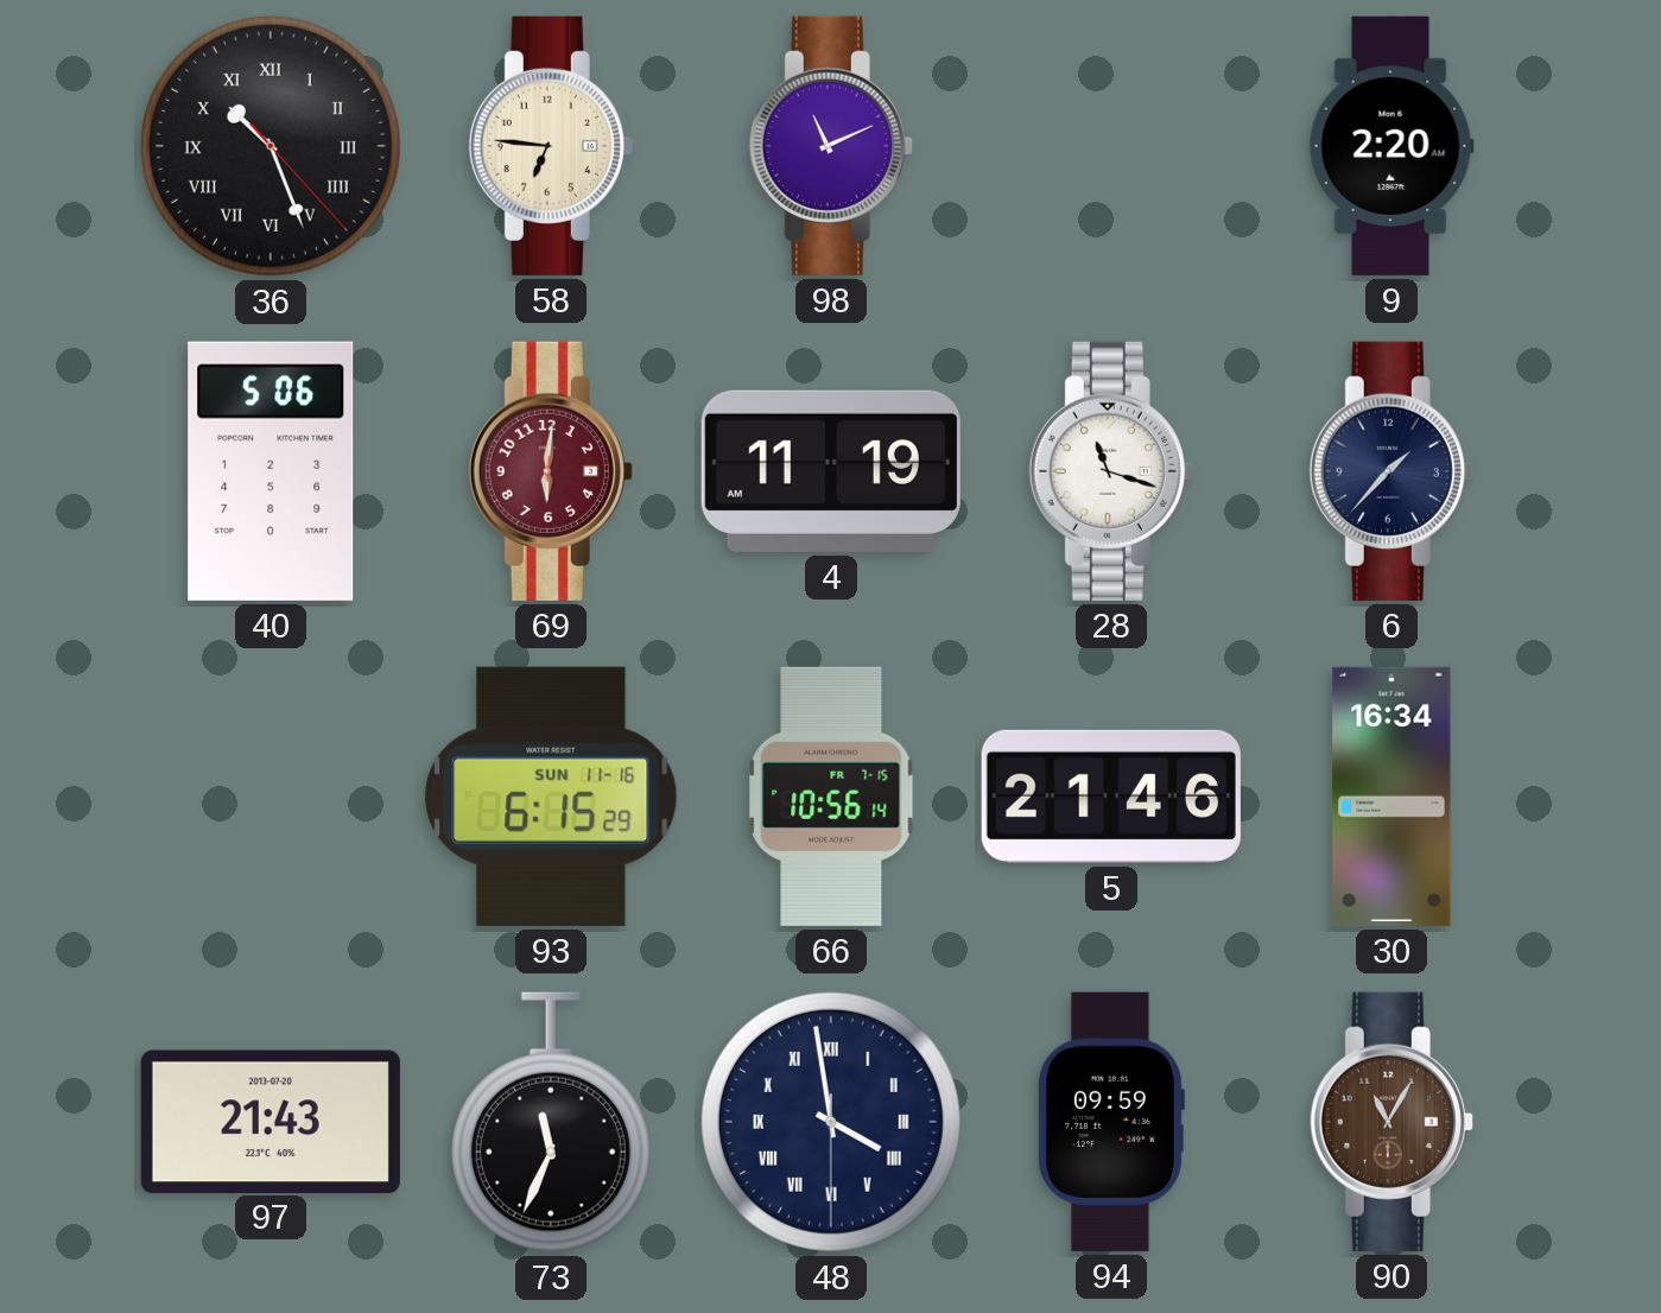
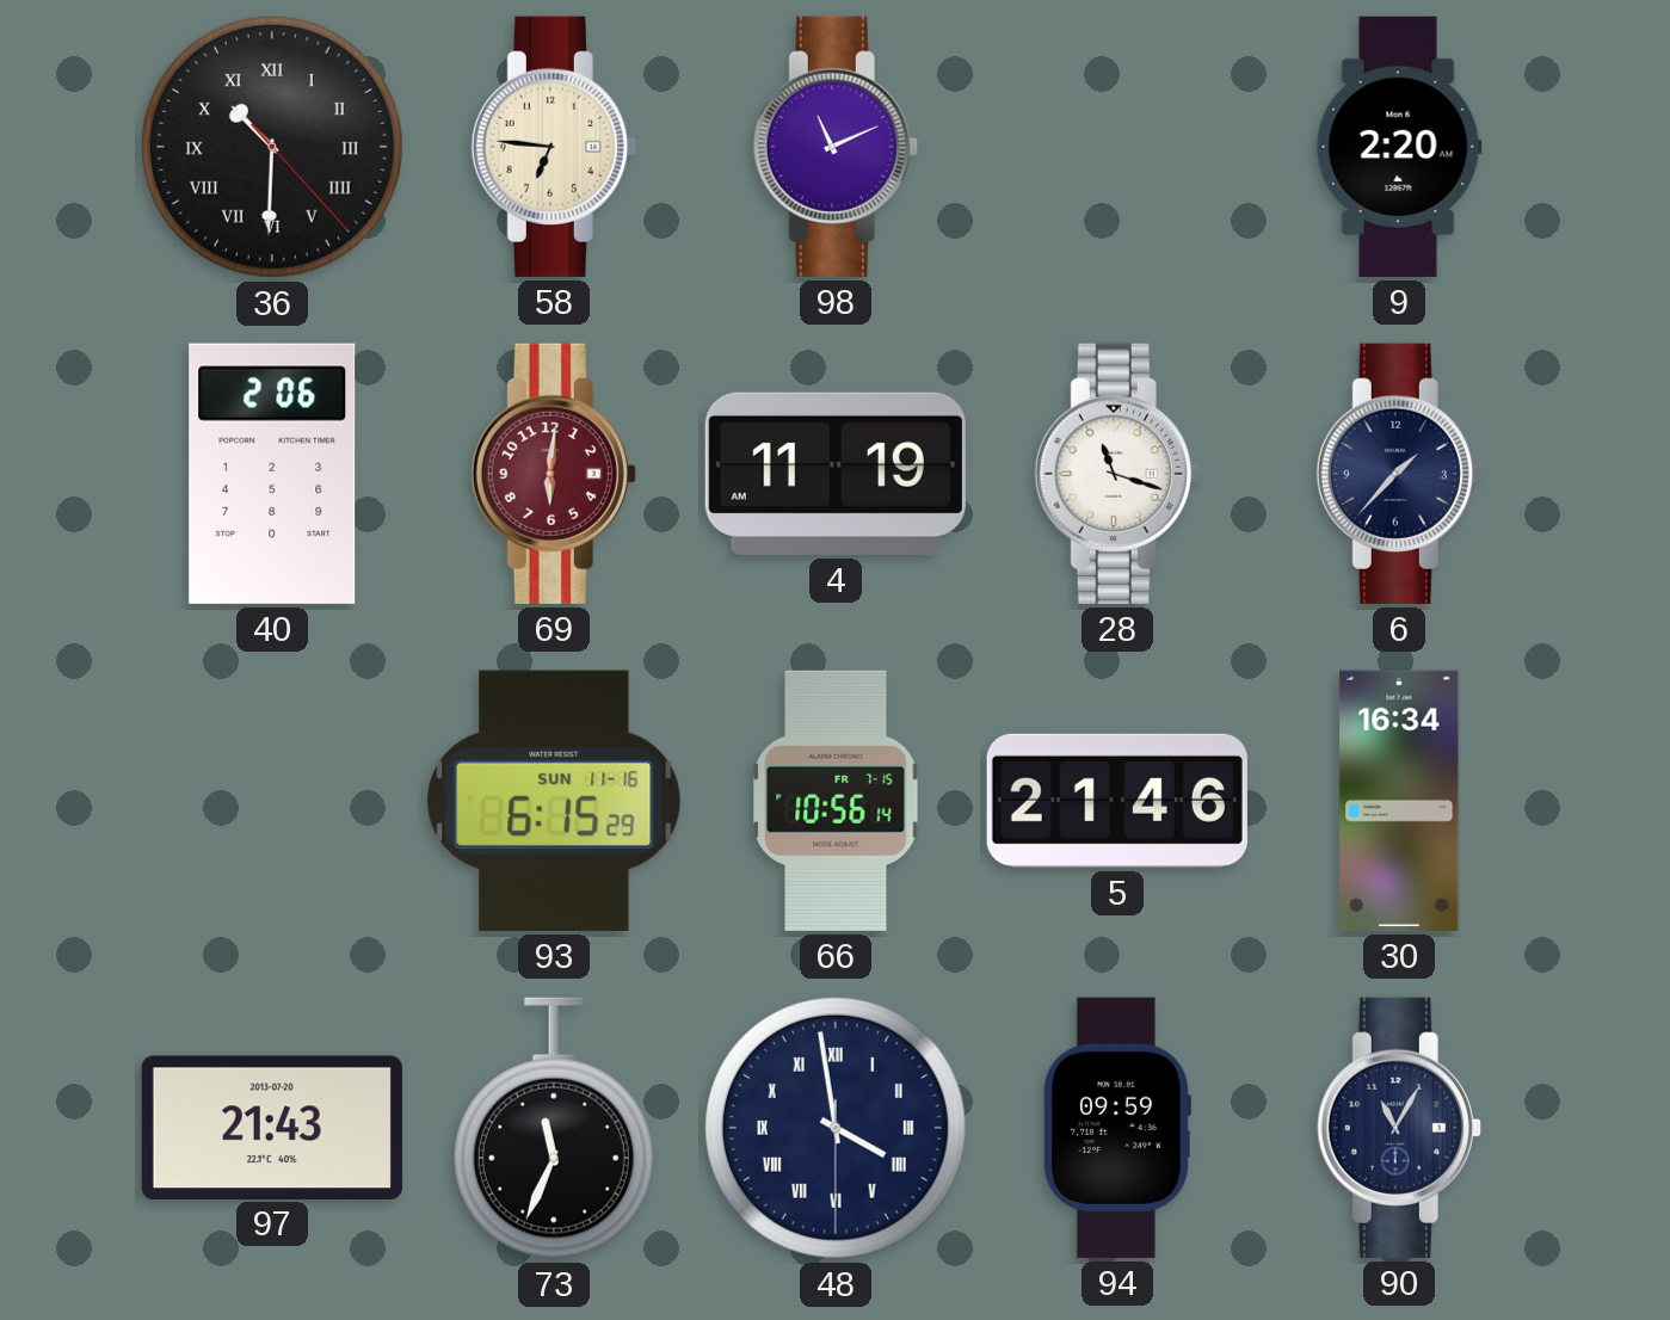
36: 10:26 -> 10:30
40: 5:06 -> 2:06
90 dial: brown -> navy
